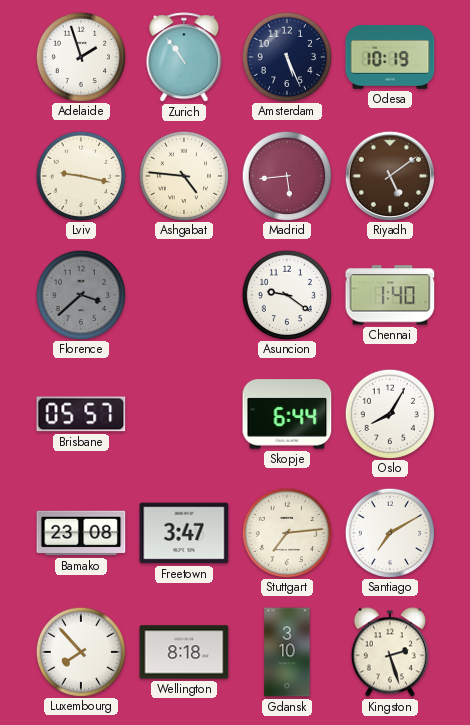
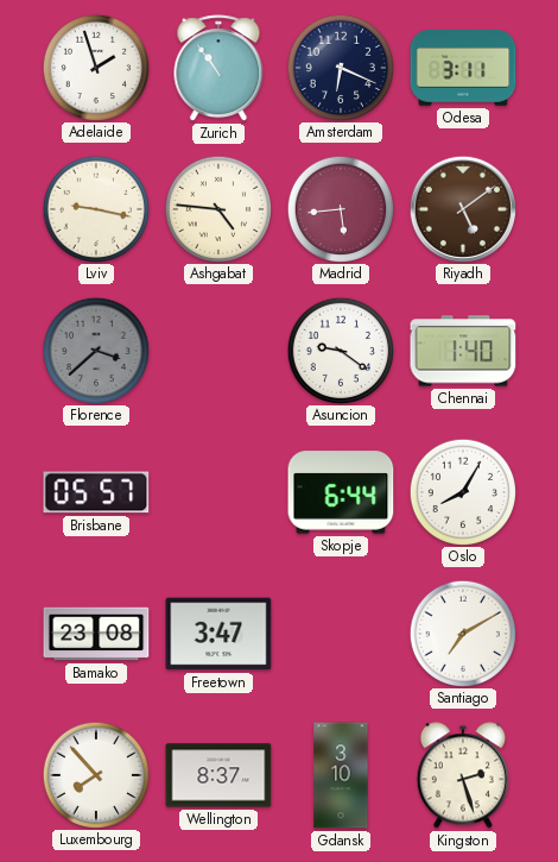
Amsterdam: 5:26 -> 6:19
Odesa: 10:19 -> 3:11
Stuttgart: 7:14 -> none
Wellington: 8:18 -> 8:37
